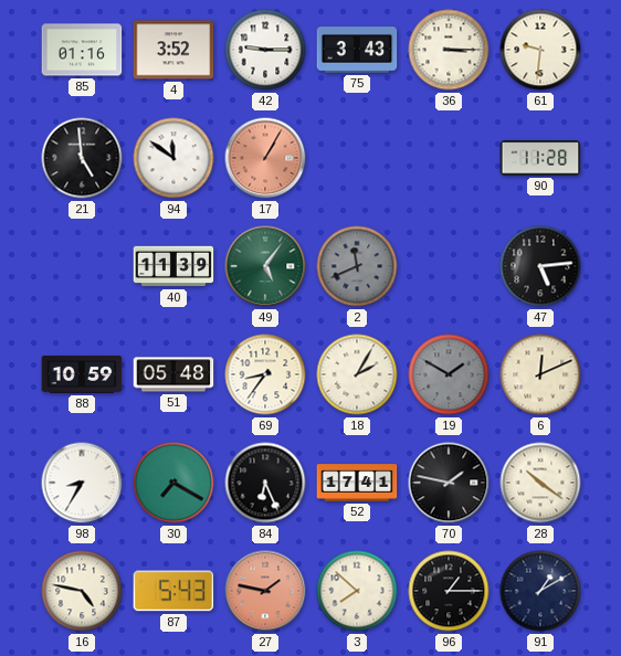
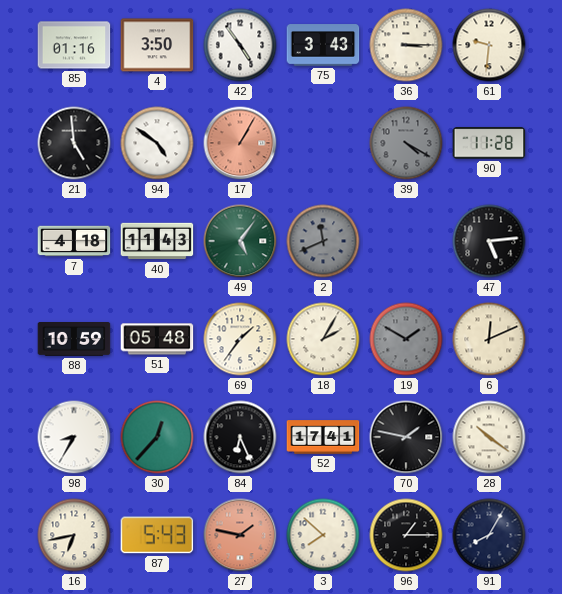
4: 3:52 -> 3:50
42: 9:15 -> 4:54
94: 11:51 -> 4:51
39: none -> 4:20
7: none -> 4:18
40: 11:39 -> 11:43
69: 8:36 -> 1:36
30: 7:20 -> 12:37
16: 4:47 -> 6:43
91: 1:10 -> 8:05
